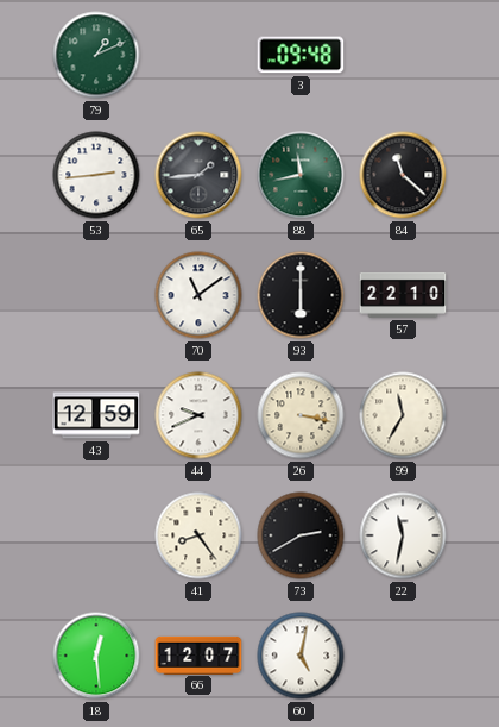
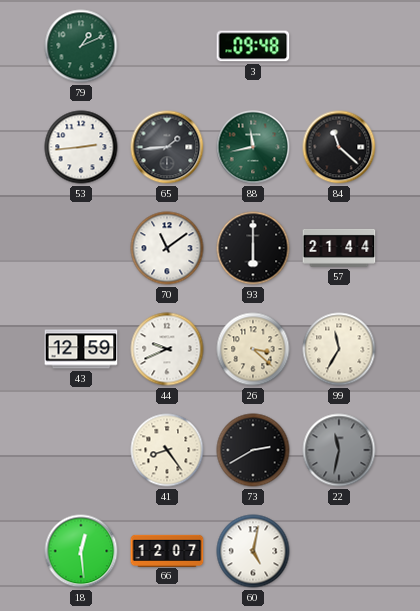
57: 22:10 -> 21:44
26: 3:17 -> 3:22
22 dial: white -> grey
